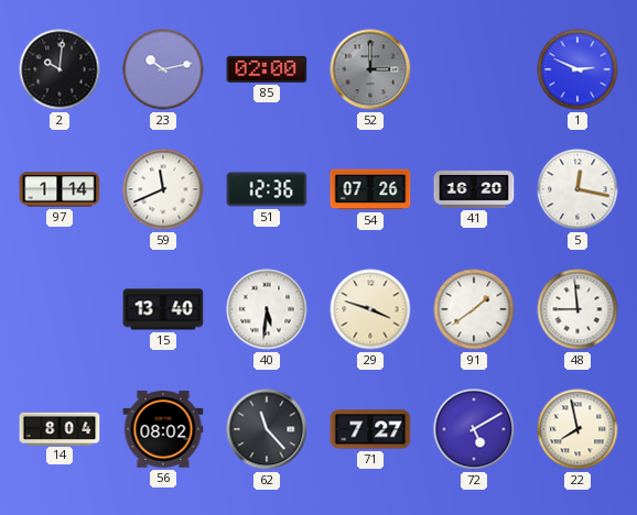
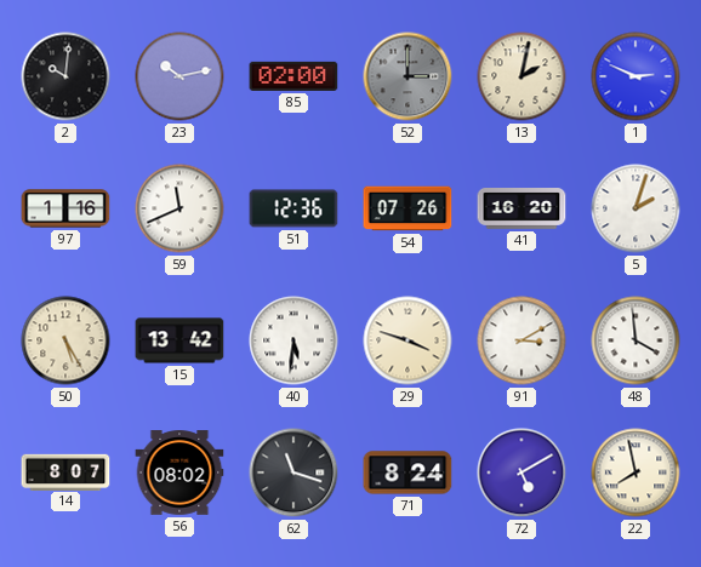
13: none -> 2:02
97: 1:14 -> 1:16
5: 12:17 -> 2:03
50: none -> 5:25
15: 13:40 -> 13:42
91: 1:39 -> 3:10
48: 8:59 -> 3:59
14: 8:04 -> 8:07
62: 11:23 -> 11:18
71: 7:27 -> 8:24
